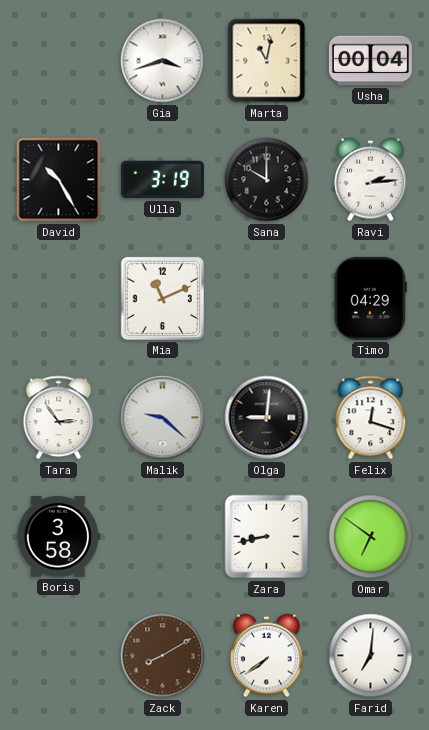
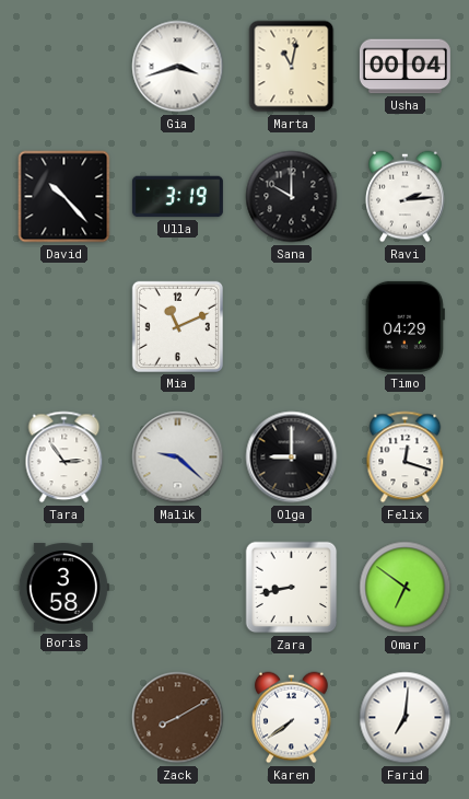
David: 10:25 -> 10:23
Olga: 9:01 -> 9:00
